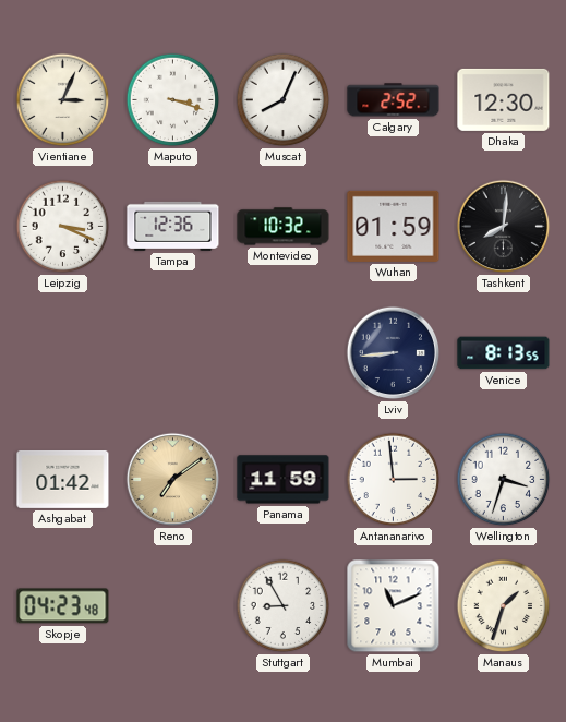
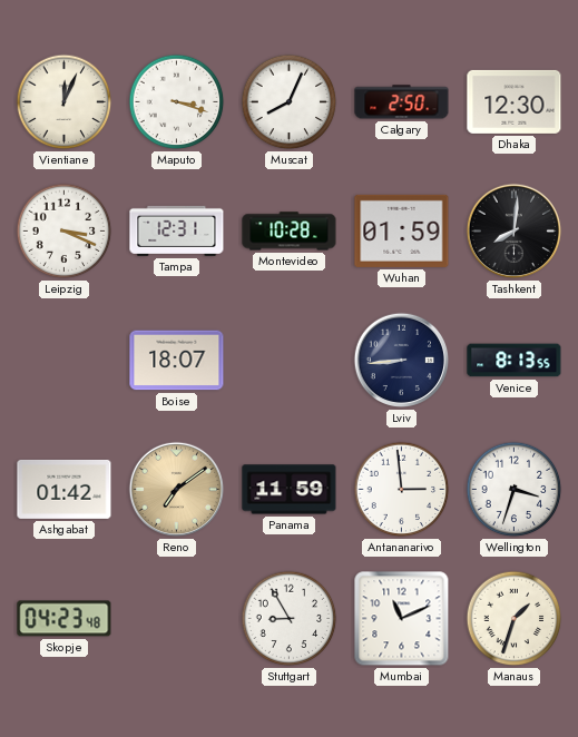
Vientiane: 3:04 -> 12:04
Calgary: 2:52 -> 2:50
Tampa: 12:36 -> 12:31
Montevideo: 10:32 -> 10:28
Boise: none -> 18:07
